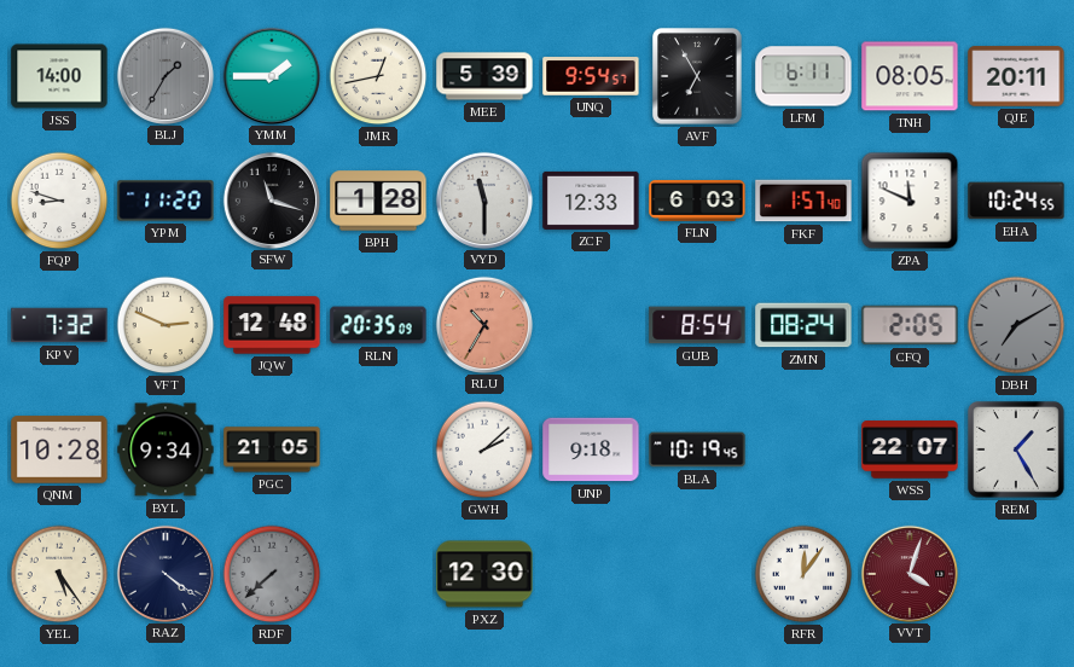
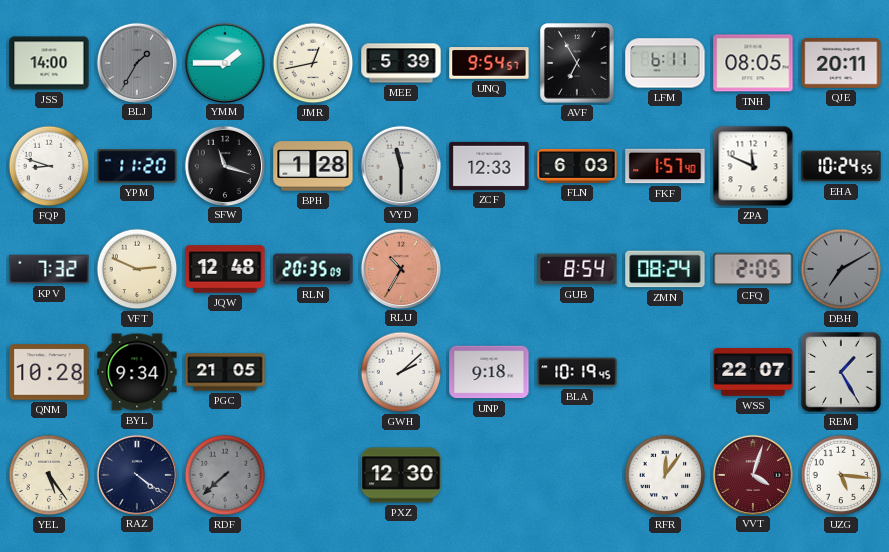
UZG: none -> 5:16
